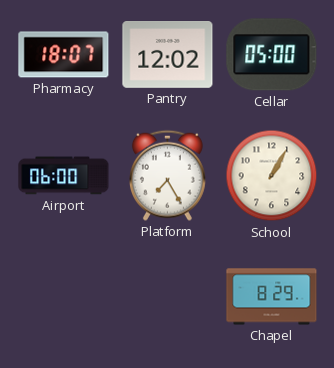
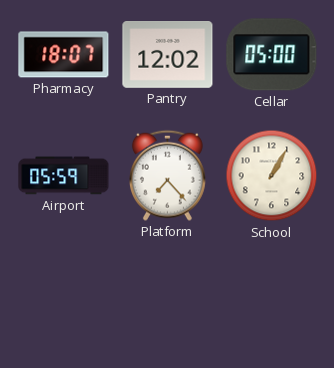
Airport: 06:00 -> 05:59
Platform: 7:25 -> 7:23
Chapel: 8:29 -> none
